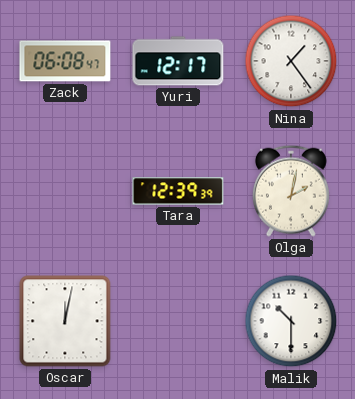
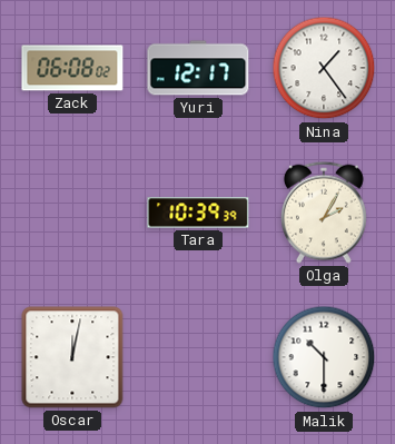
Zack: 06:08:47 -> 06:08:02
Tara: 12:39 -> 10:39
Olga: 2:02 -> 2:05
